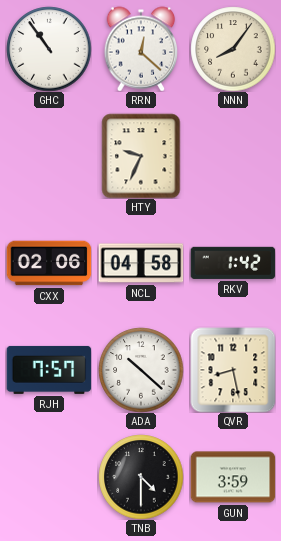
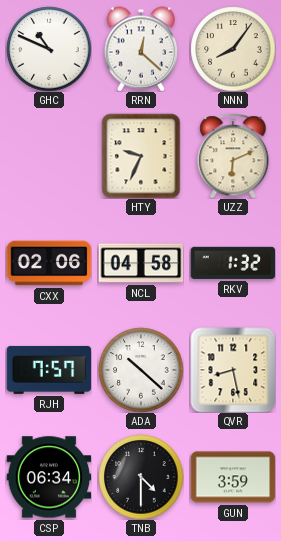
GHC: 10:54 -> 10:49
UZZ: none -> 6:11
RKV: 1:42 -> 1:32
CSP: none -> 06:34
